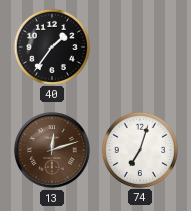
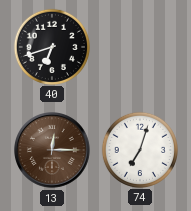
40: 1:36 -> 6:42
13: 12:12 -> 12:15
